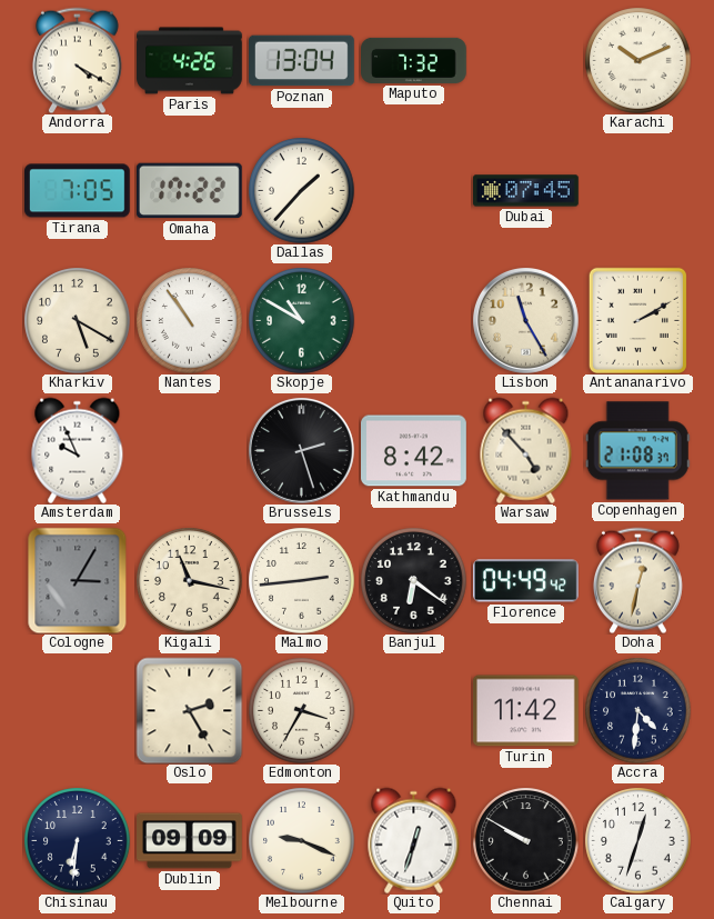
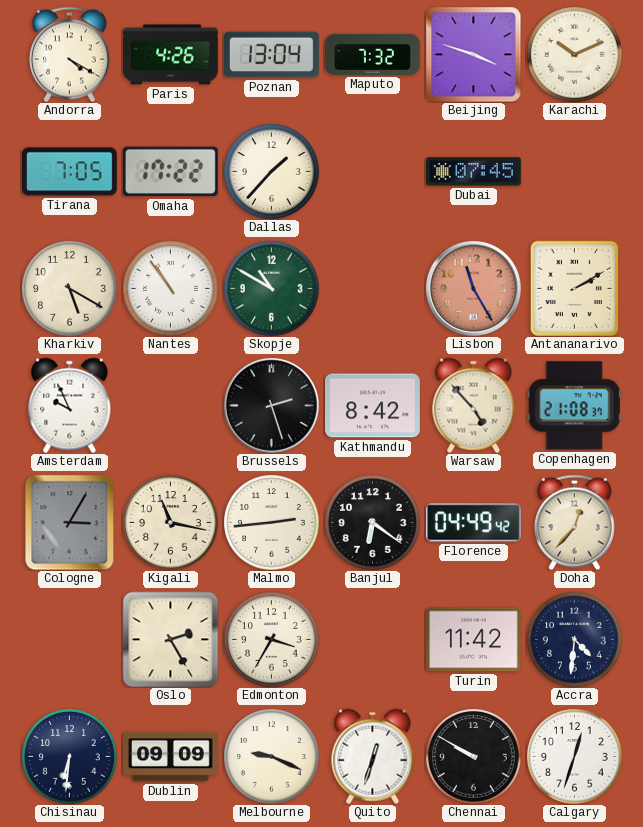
Beijing: none -> 3:48
Lisbon dial: cream -> salmon
Doha: 12:32 -> 12:37
